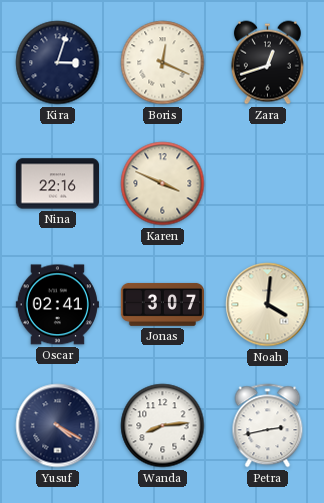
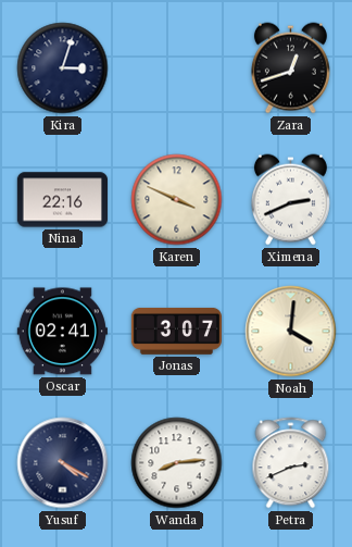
Boris: 12:19 -> none
Ximena: none -> 2:41
Petra: 2:43 -> 2:41
